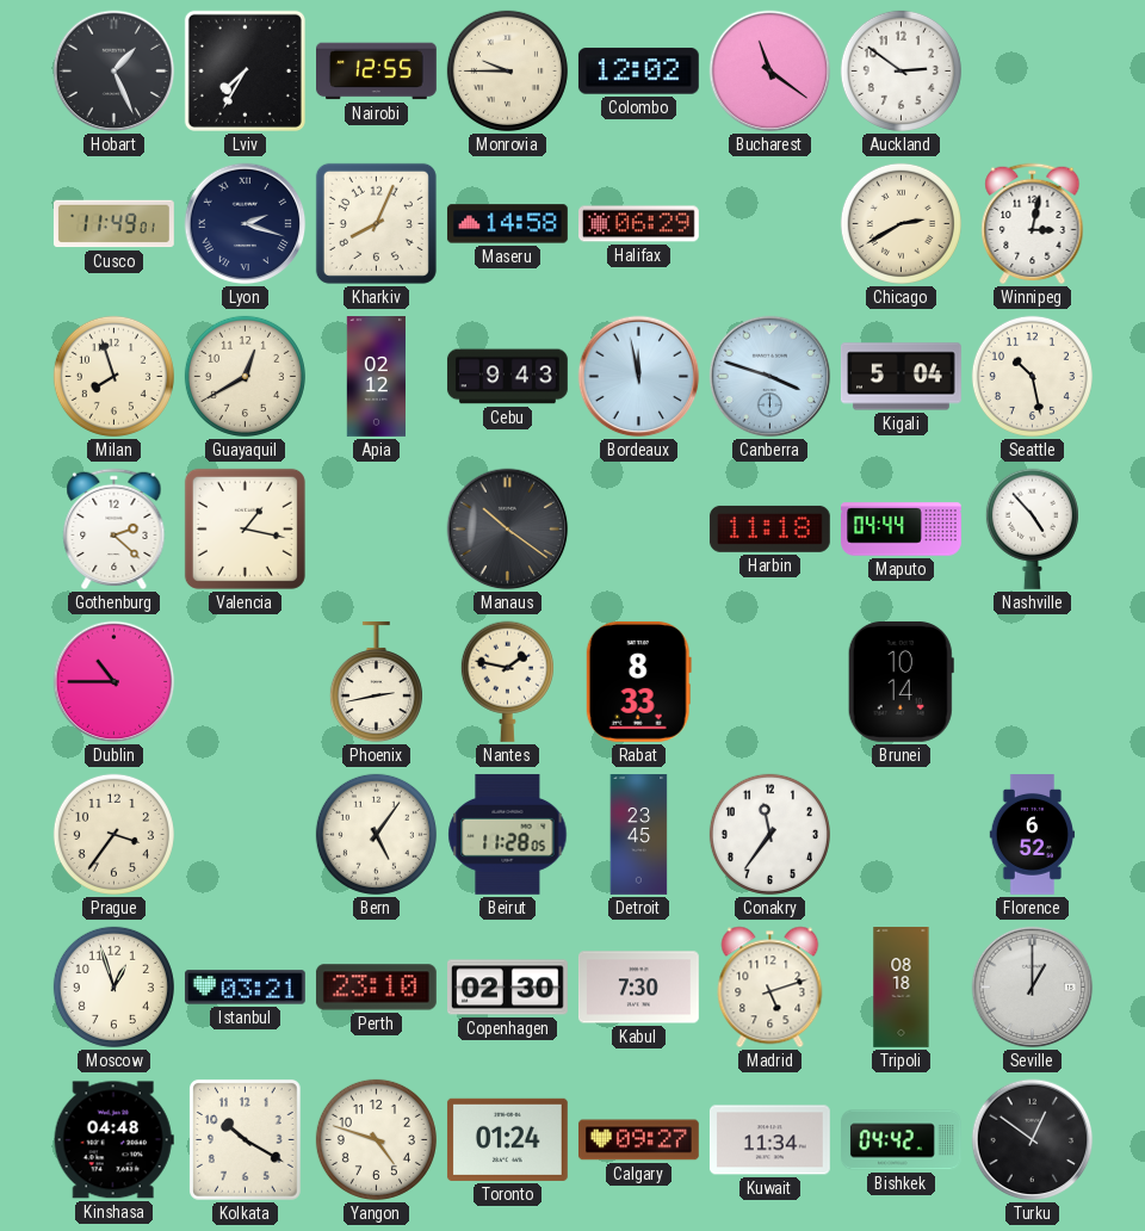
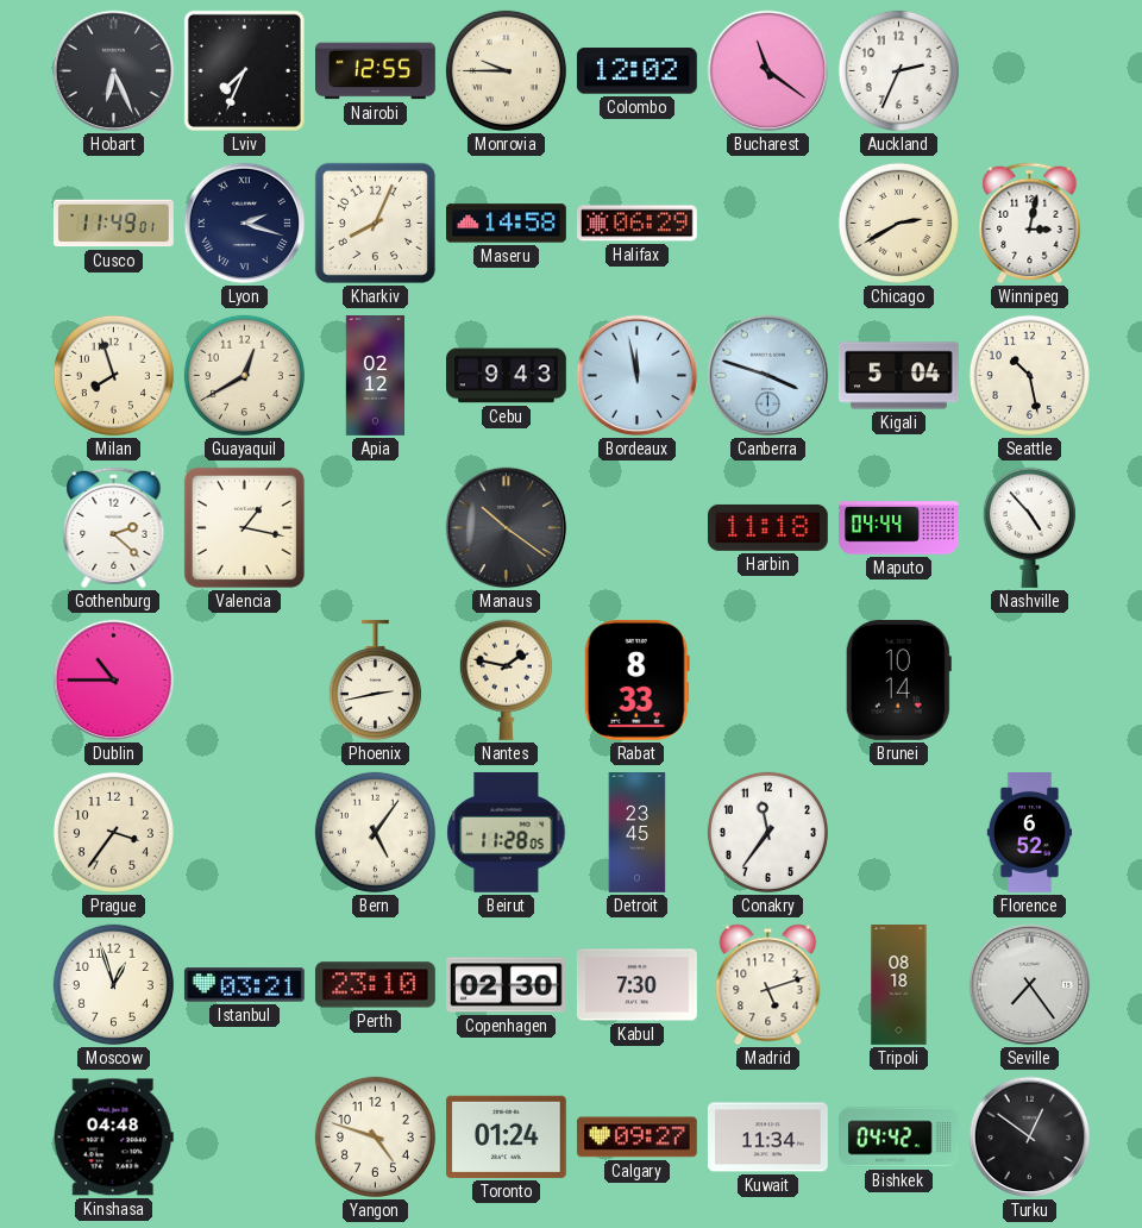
Hobart: 1:26 -> 6:26
Lviv: 7:35 -> 7:34
Auckland: 2:51 -> 2:34
Seville: 1:00 -> 7:24
Kolkata: 10:20 -> none
